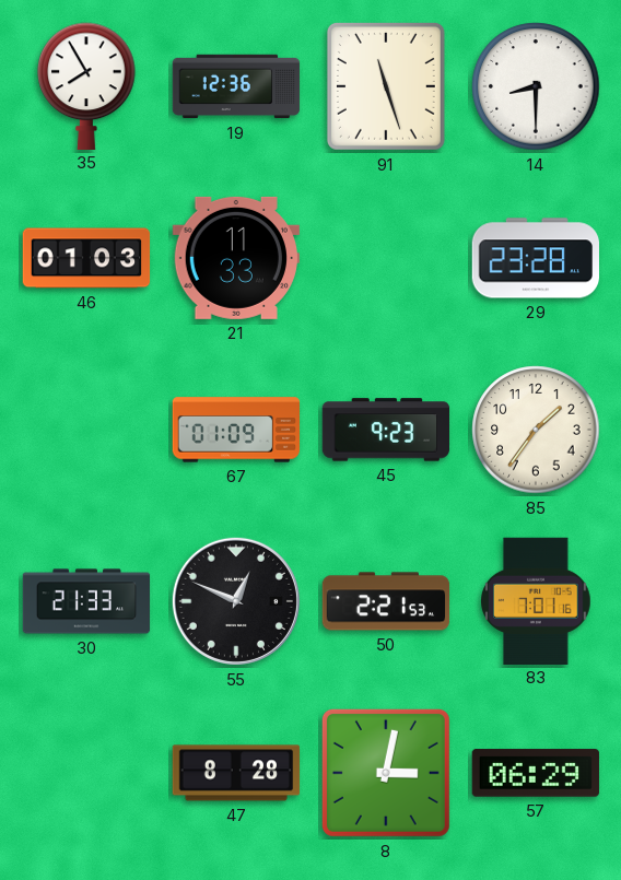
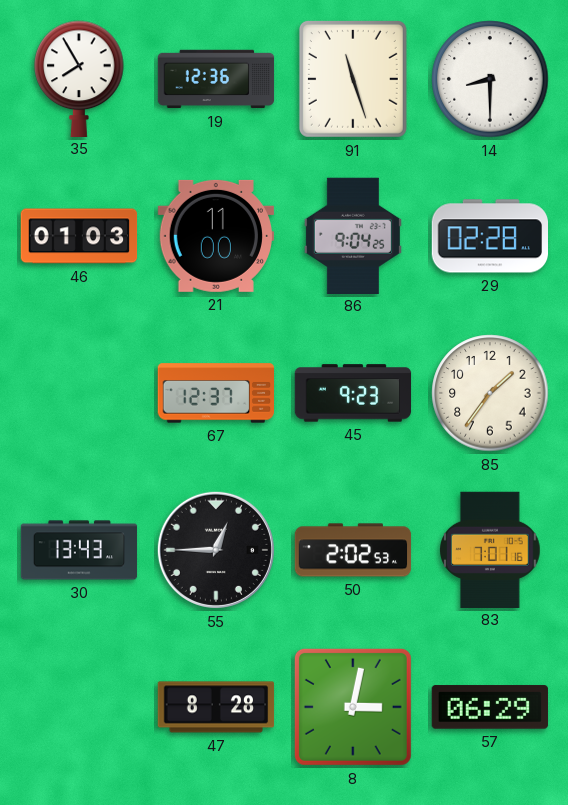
21: 11:33 -> 11:00
86: none -> 9:04
29: 23:28 -> 02:28
67: 01:09 -> 12:37
30: 21:33 -> 13:43
55: 12:49 -> 12:45
50: 2:21 -> 2:02
